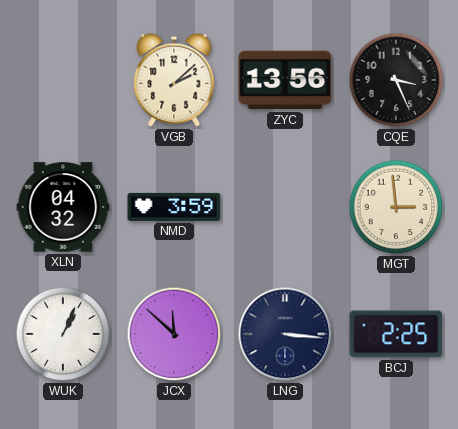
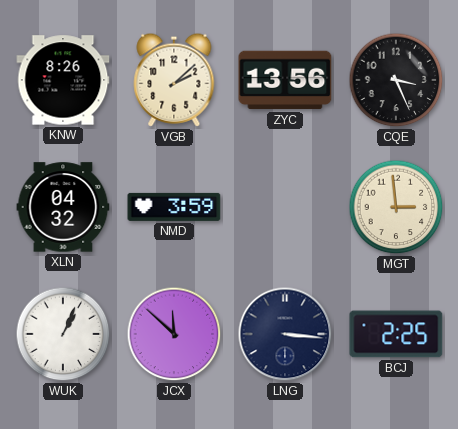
KNW: none -> 8:26
